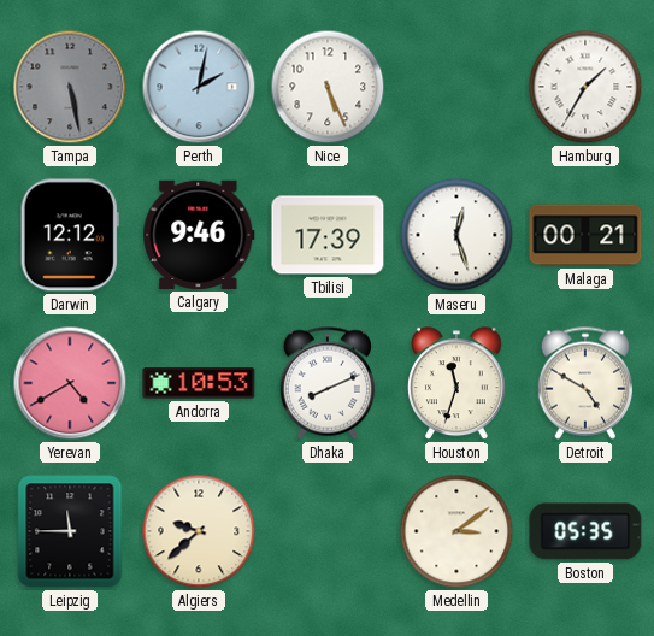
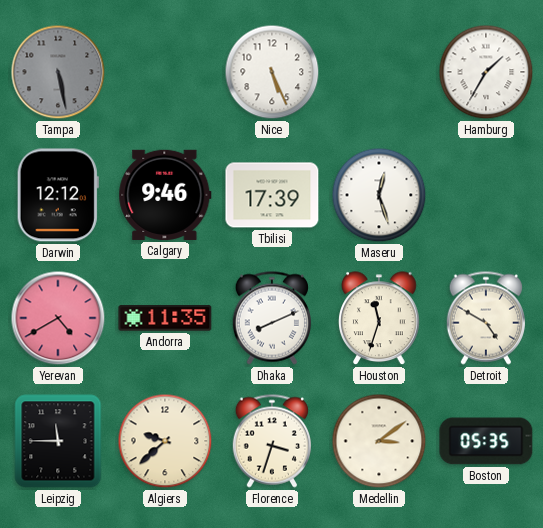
Perth: 2:02 -> none
Malaga: 00:21 -> none
Andorra: 10:53 -> 11:35
Florence: none -> 3:33
